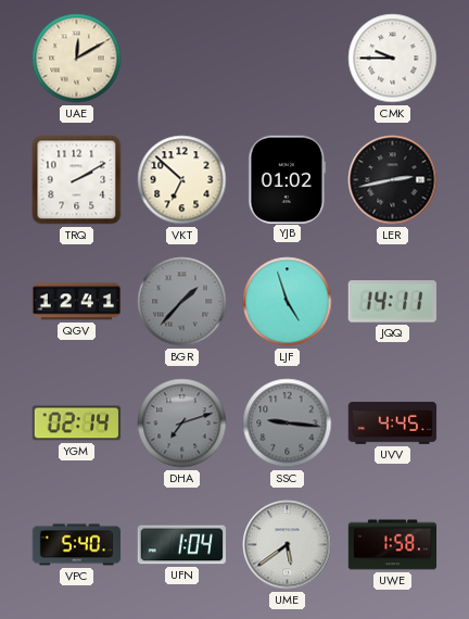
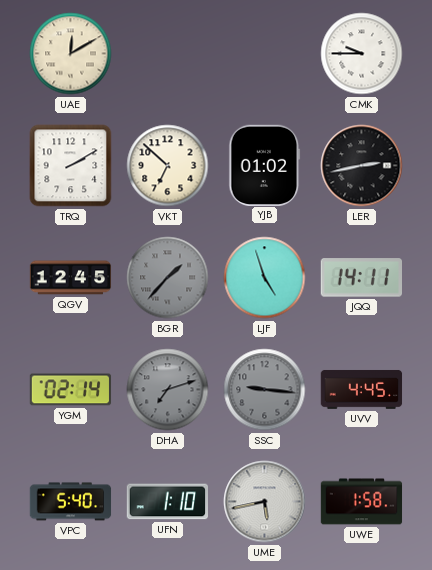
QGV: 12:41 -> 12:45
UFN: 1:04 -> 1:10
UME: 5:39 -> 5:43
